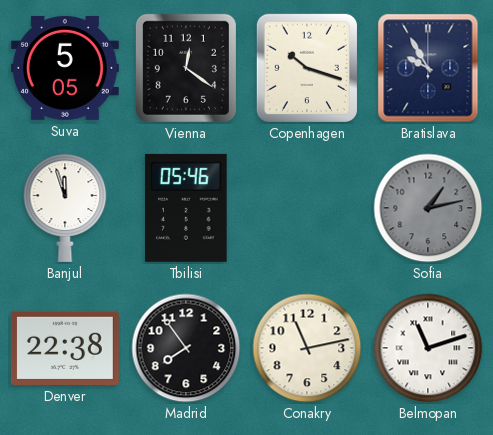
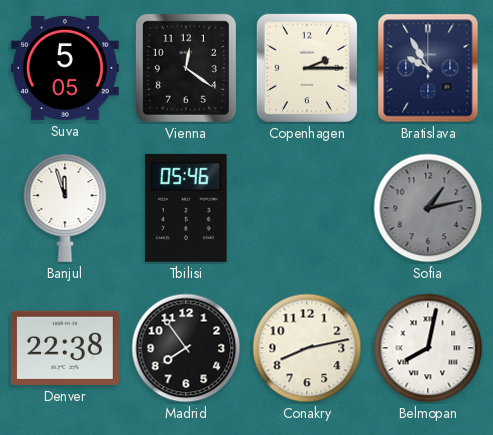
Copenhagen: 10:18 -> 2:15
Conakry: 11:13 -> 8:13
Belmopan: 11:12 -> 8:02
